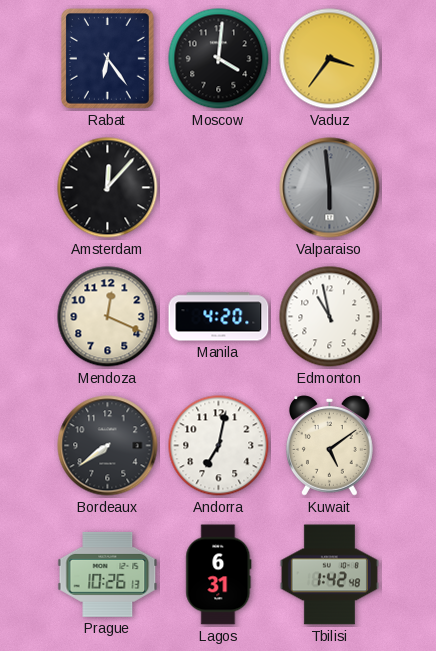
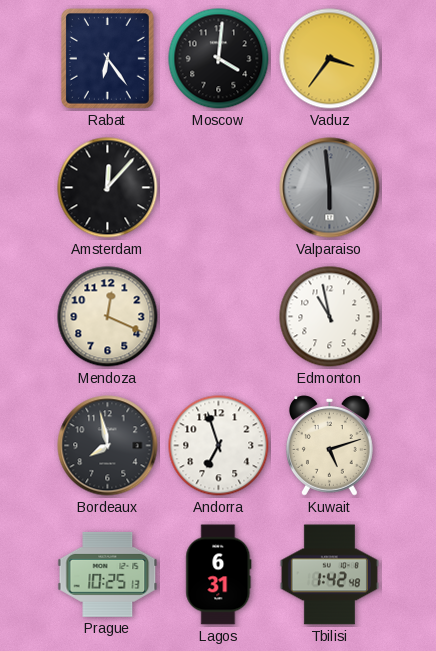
Manila: 4:20 -> none
Bordeaux: 7:39 -> 7:58
Andorra: 7:02 -> 6:57
Kuwait: 5:09 -> 5:12
Prague: 10:26 -> 10:25
